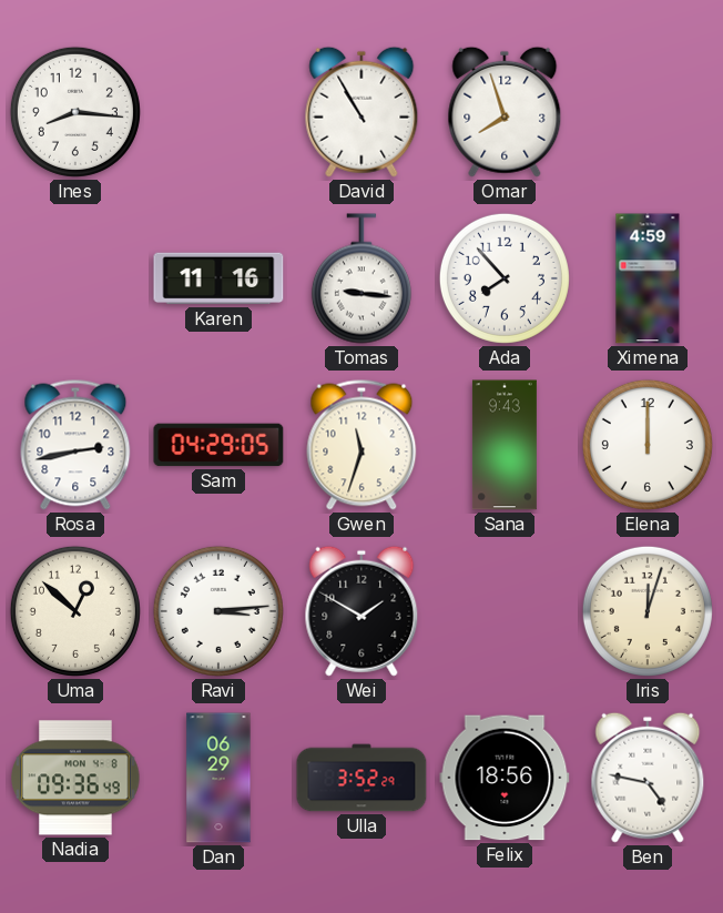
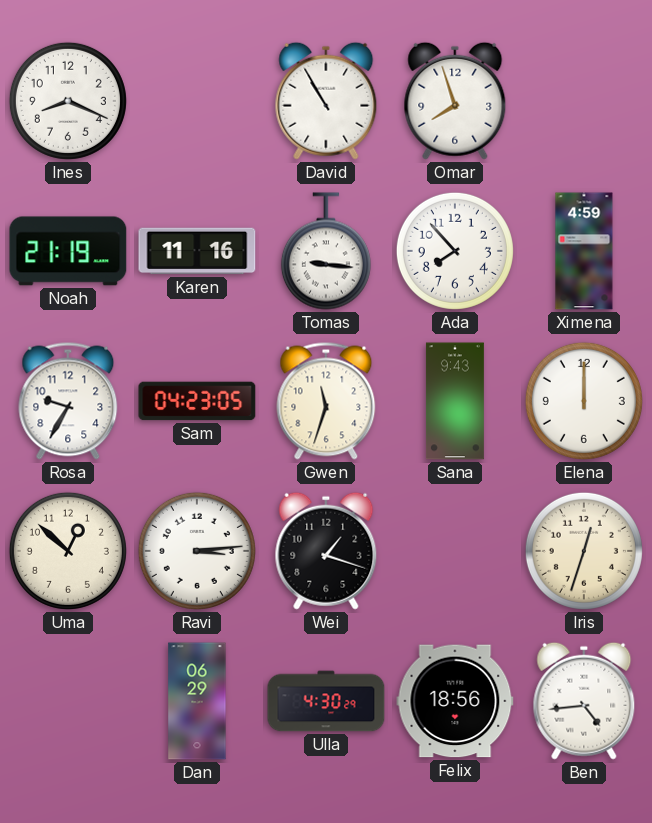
Ines: 8:16 -> 8:19
Noah: none -> 21:19
Rosa: 2:43 -> 9:35
Sam: 04:29 -> 04:23
Wei: 1:50 -> 1:18
Iris: 12:03 -> 12:33
Nadia: 09:36 -> none
Ulla: 3:52 -> 4:30
Ben: 4:47 -> 4:44
